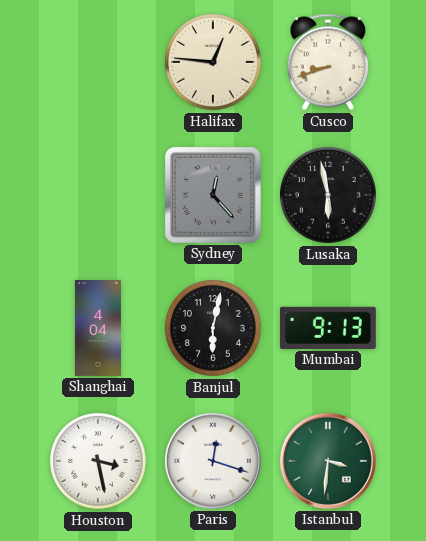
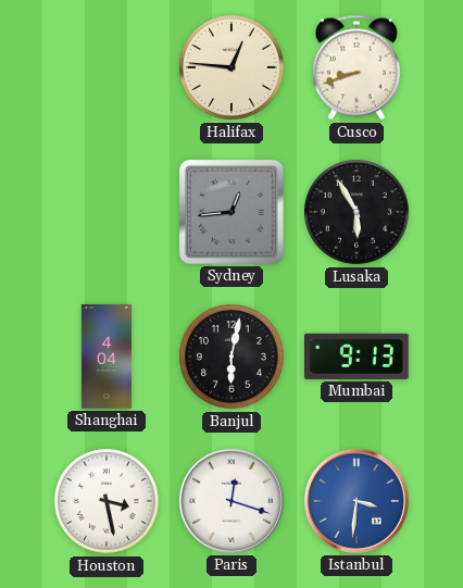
Sydney: 12:23 -> 12:44
Lusaka: 5:58 -> 5:55
Istanbul dial: green -> blue
